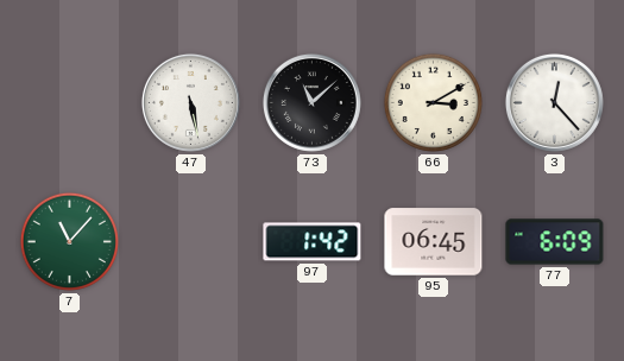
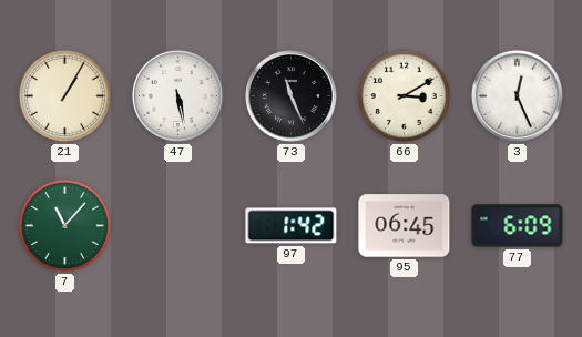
21: none -> 1:05
73: 11:08 -> 11:26
3: 12:23 -> 12:26
